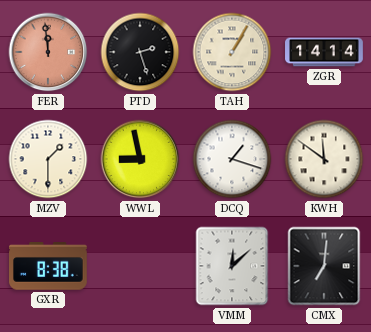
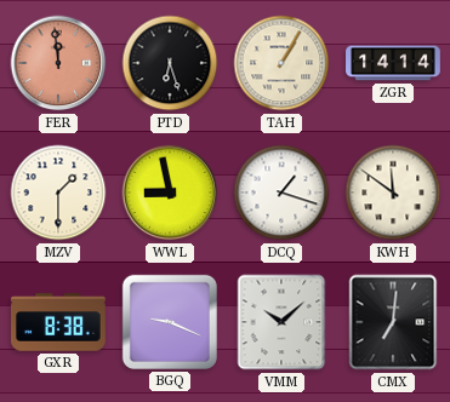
PTD: 2:27 -> 6:27
BGQ: none -> 9:19
VMM: 12:08 -> 10:08
